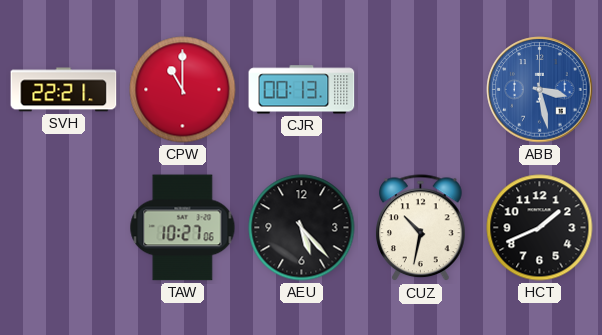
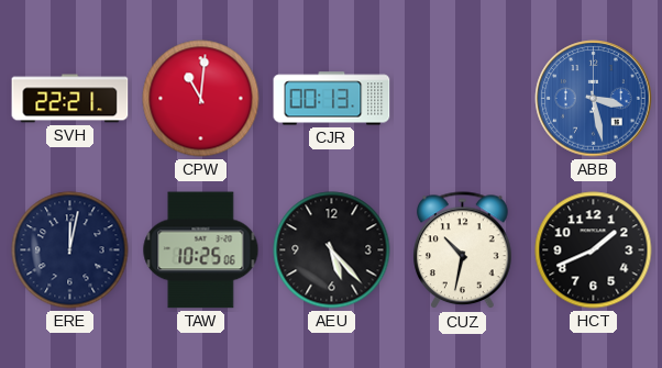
CPW: 11:00 -> 11:01
ERE: none -> 12:02
TAW: 10:27 -> 10:25
